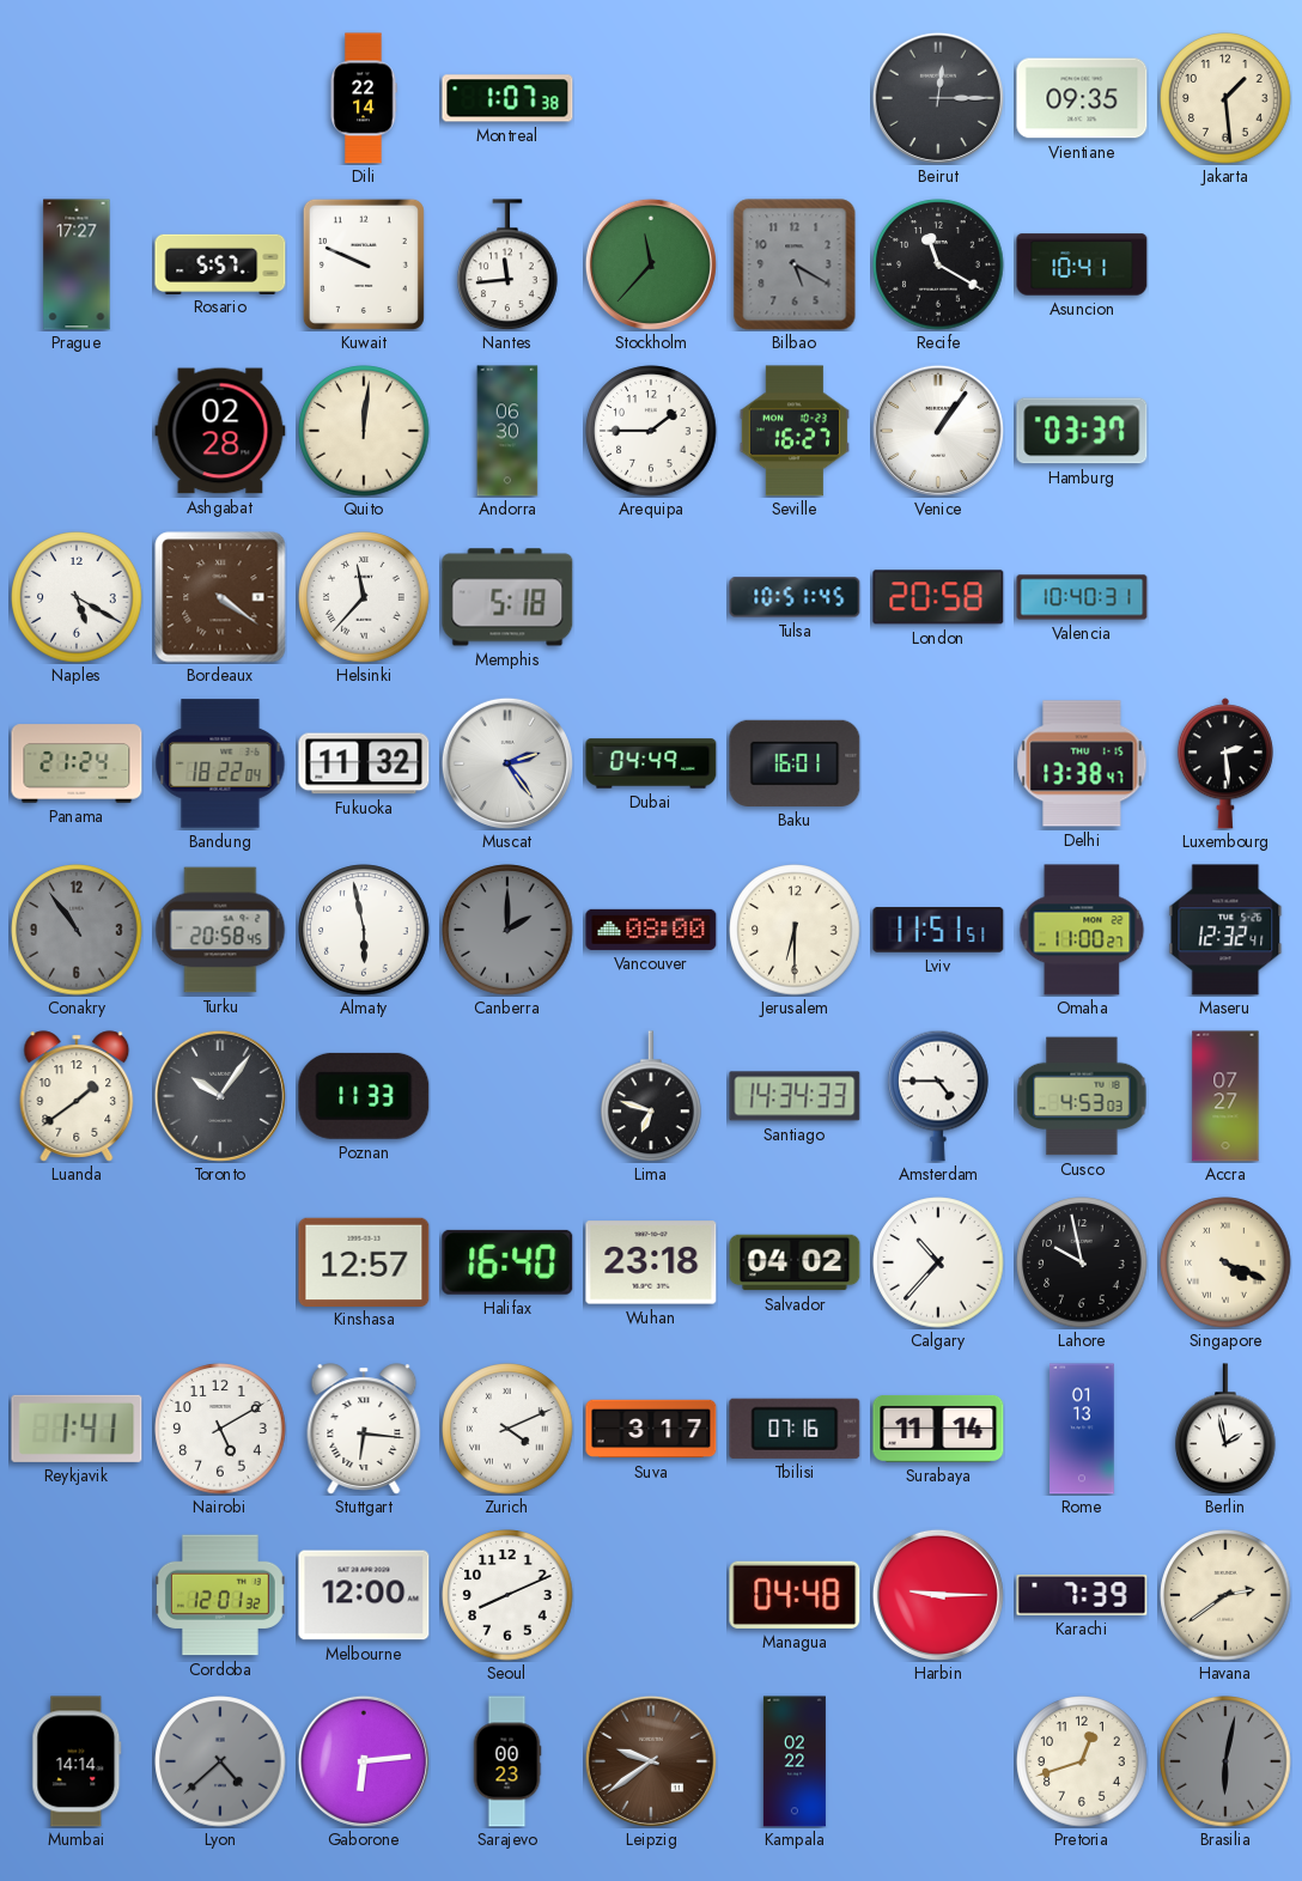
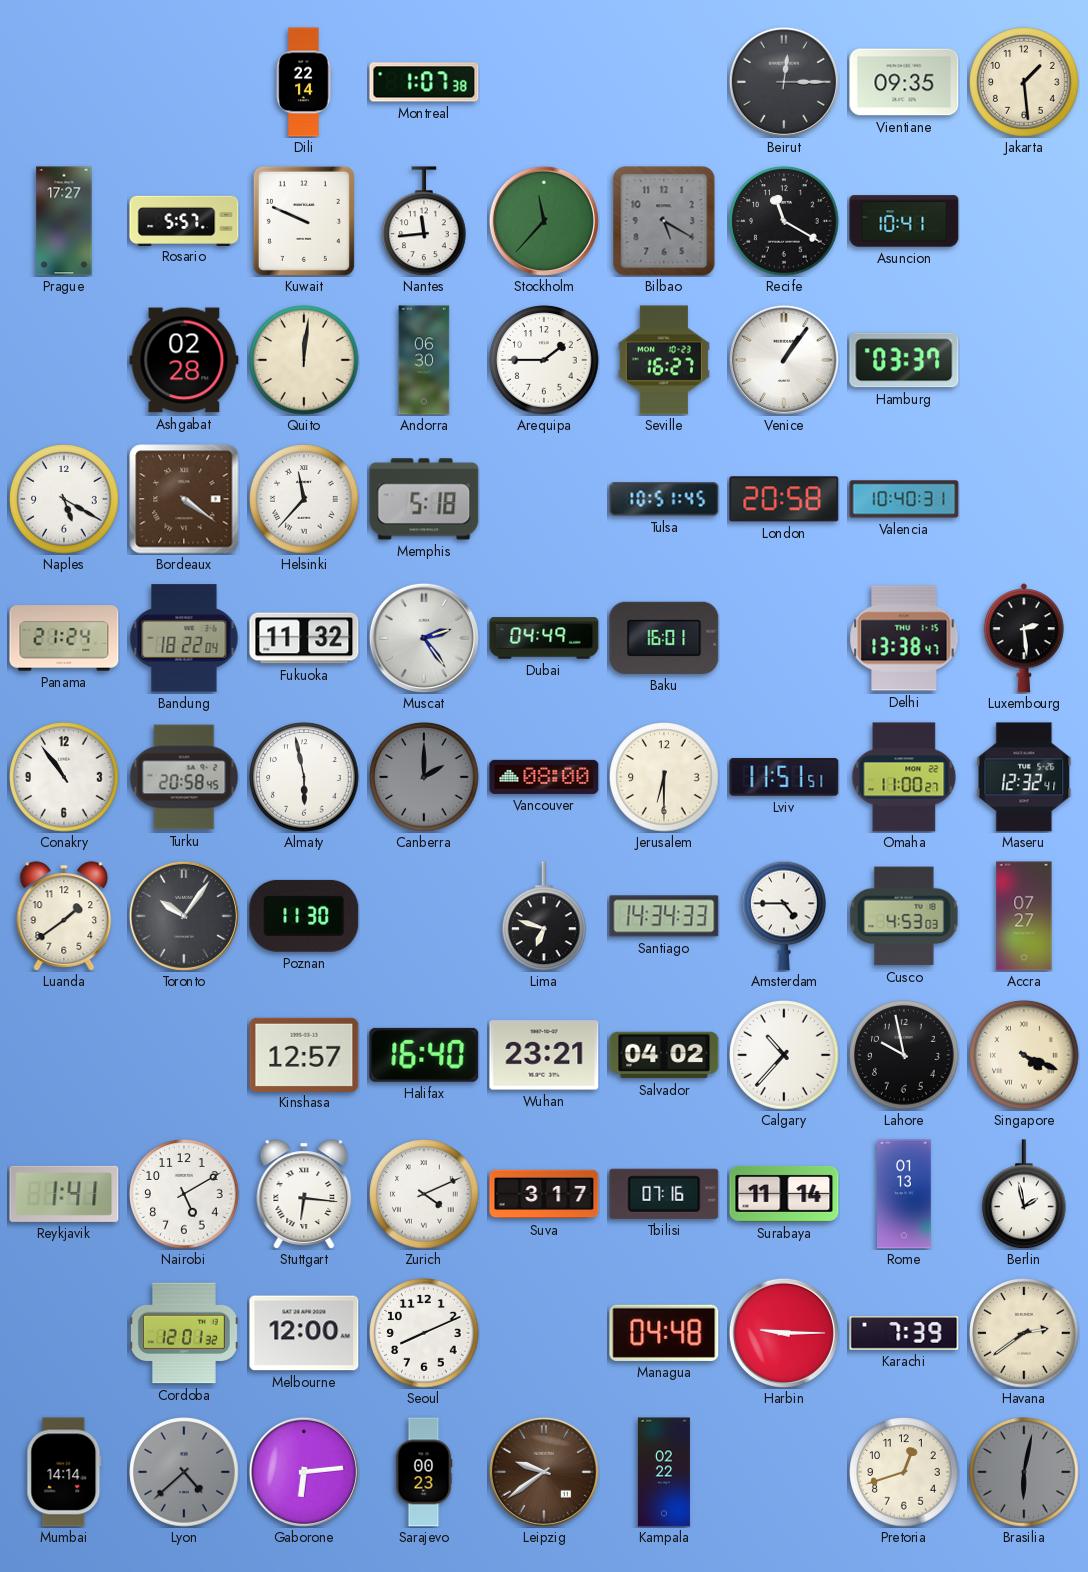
Conakry dial: grey -> white
Poznan: 11:33 -> 11:30
Wuhan: 23:18 -> 23:21
